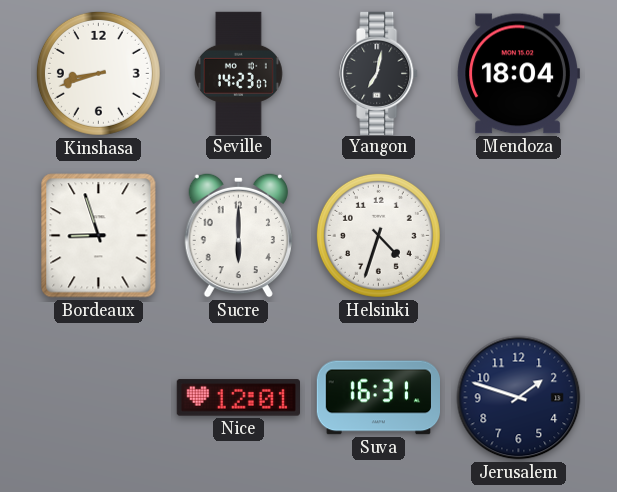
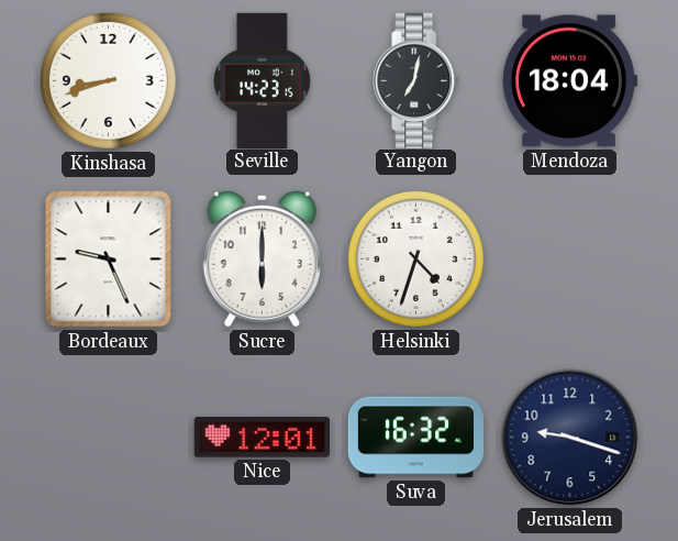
Seville: 14:23:07 -> 14:23:15
Bordeaux: 8:57 -> 9:26
Suva: 16:31 -> 16:32
Jerusalem: 1:48 -> 9:18
